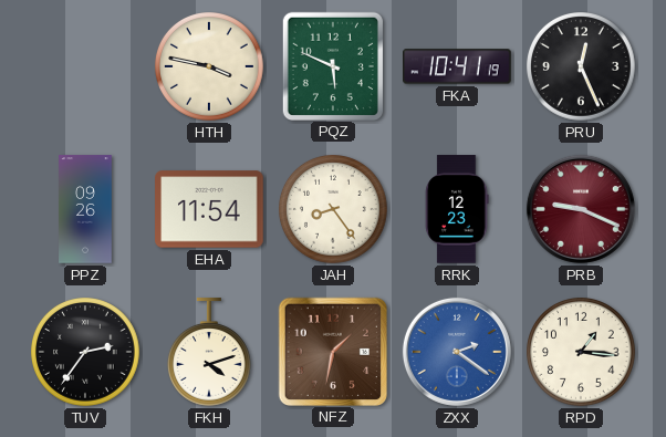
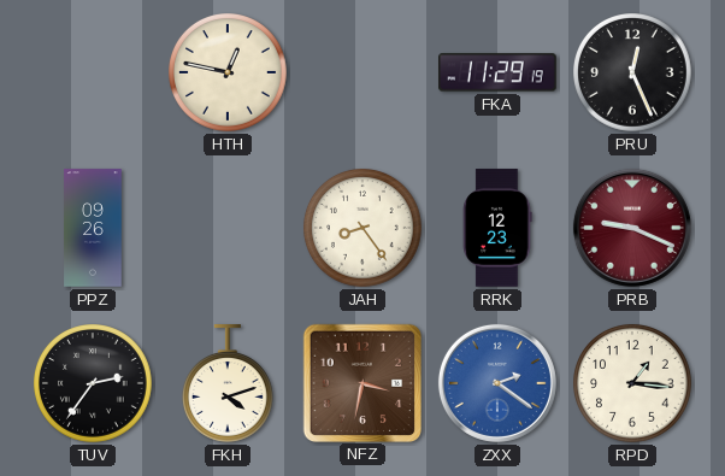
HTH: 3:47 -> 12:47
PQZ: 5:49 -> none
FKA: 10:41 -> 11:29
EHA: 11:54 -> none
NFZ: 1:32 -> 3:32
